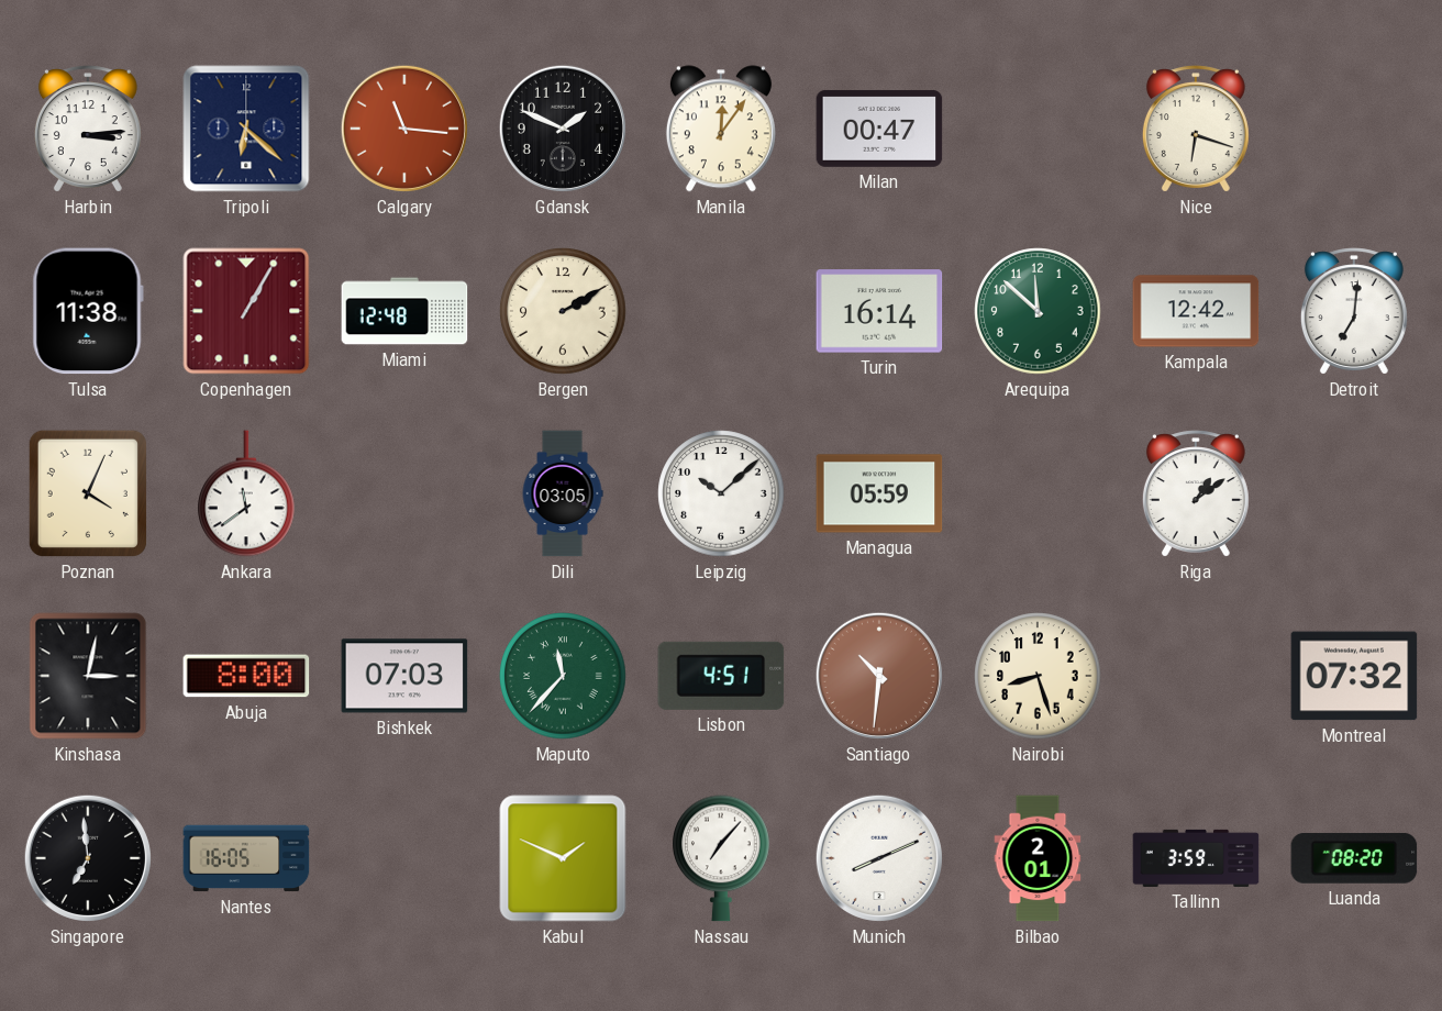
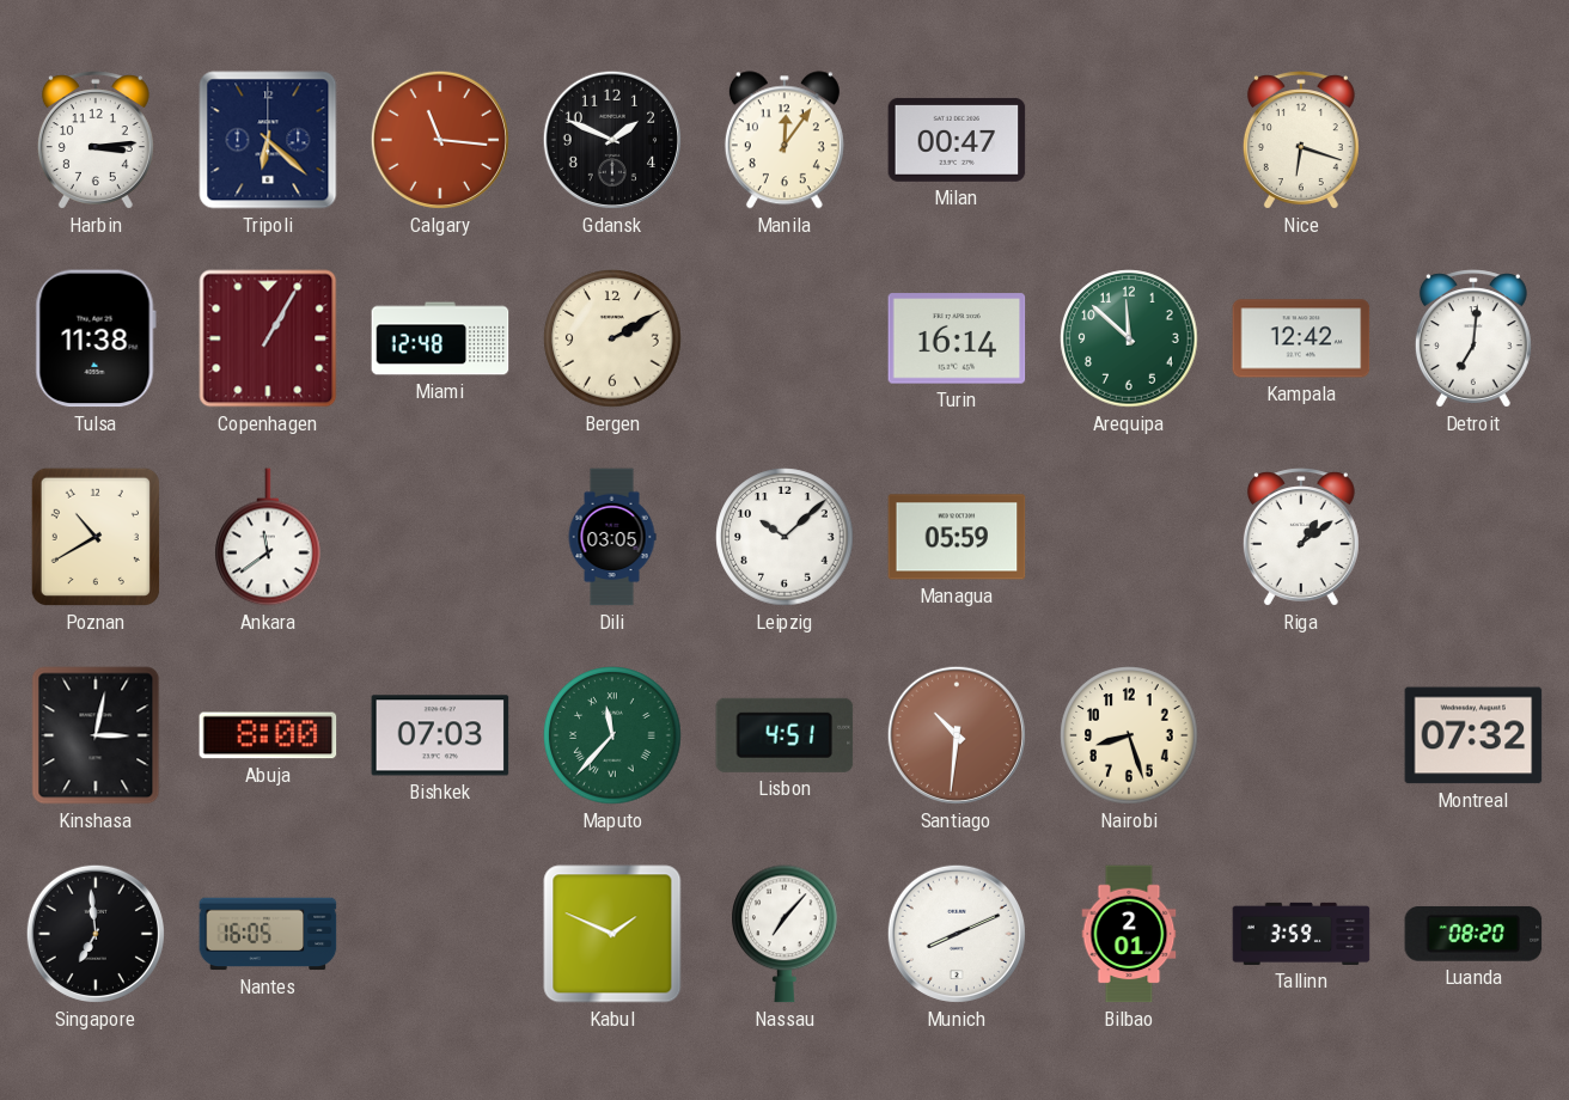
Poznan: 4:04 -> 10:40
